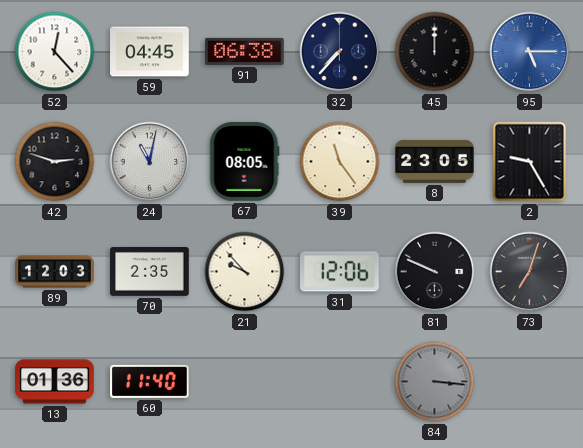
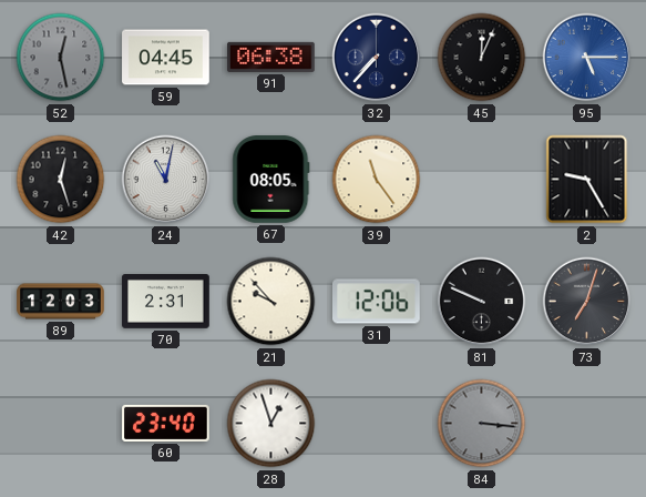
52: 12:23 -> 12:28
52 dial: white -> grey
45: 12:00 -> 12:04
42: 2:48 -> 12:27
8: 23:05 -> none
70: 2:35 -> 2:31
13: 01:36 -> none
60: 11:40 -> 23:40
28: none -> 12:57
